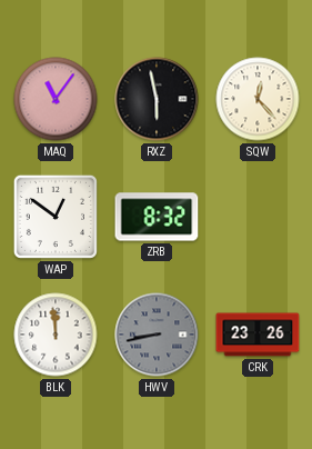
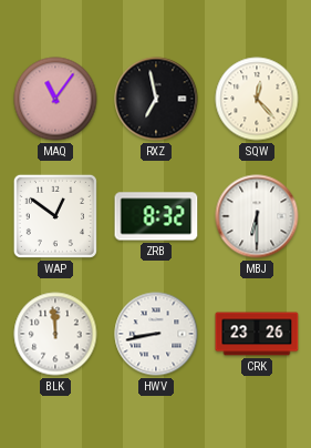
RXZ: 5:58 -> 6:58
MBJ: none -> 6:30
HWV dial: grey -> white
